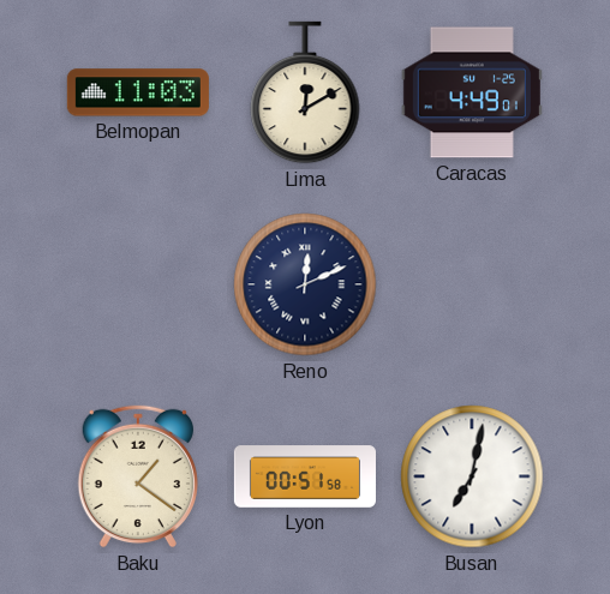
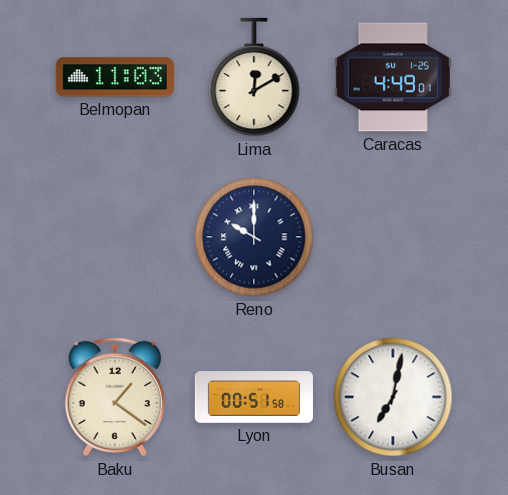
Reno: 12:11 -> 10:00
